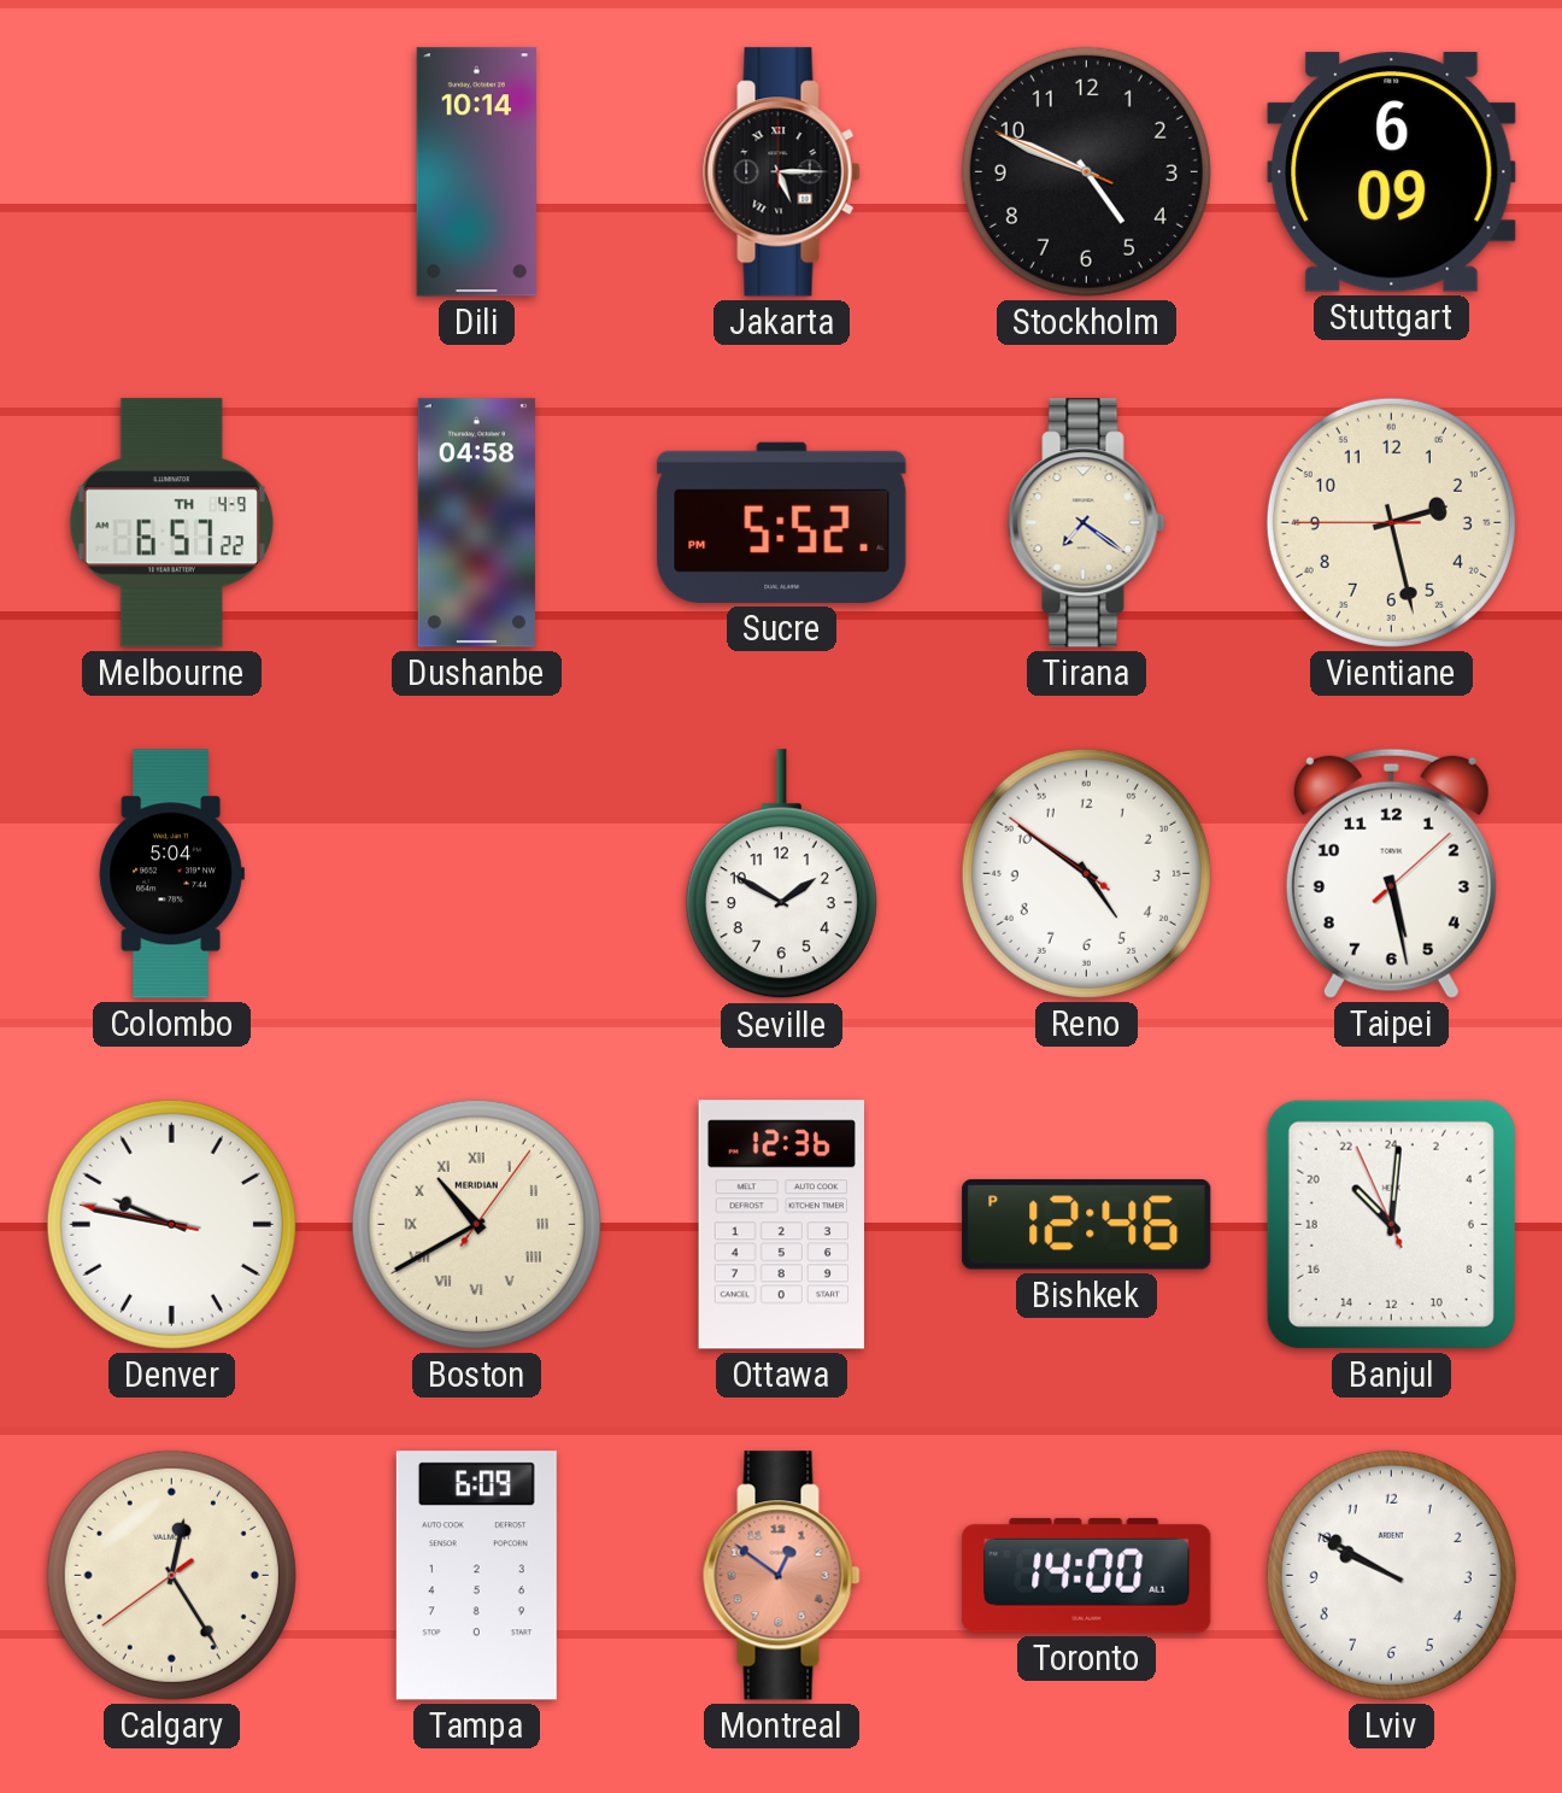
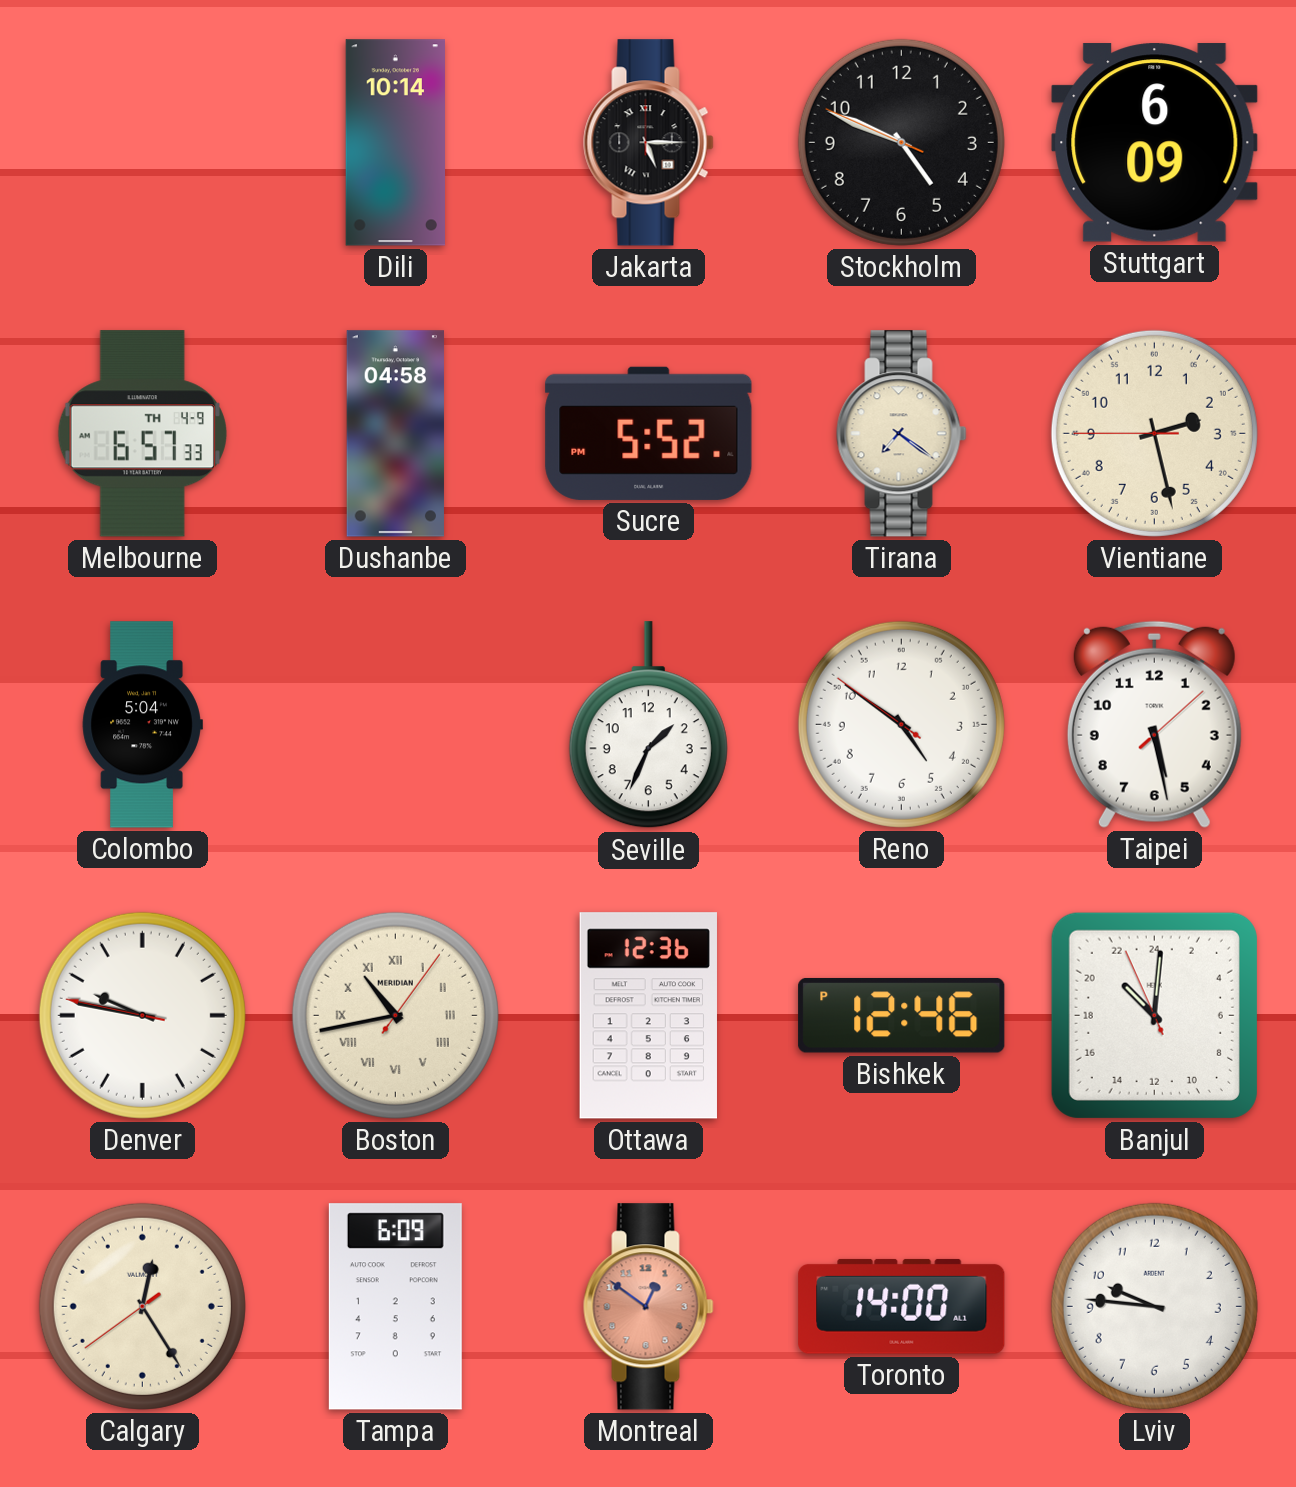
Melbourne: 6:57:22 -> 6:57:33
Seville: 1:50 -> 1:34
Boston: 10:40 -> 10:43
Lviv: 9:50 -> 9:46
